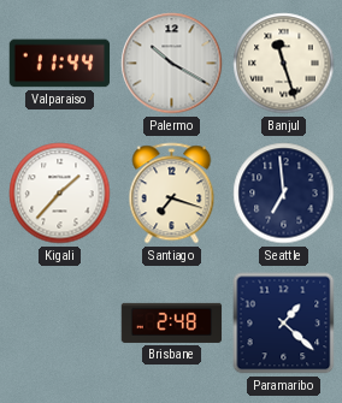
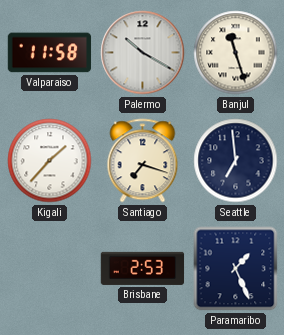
Valparaiso: 11:44 -> 11:58
Brisbane: 2:48 -> 2:53
Paramaribo: 1:22 -> 1:26
